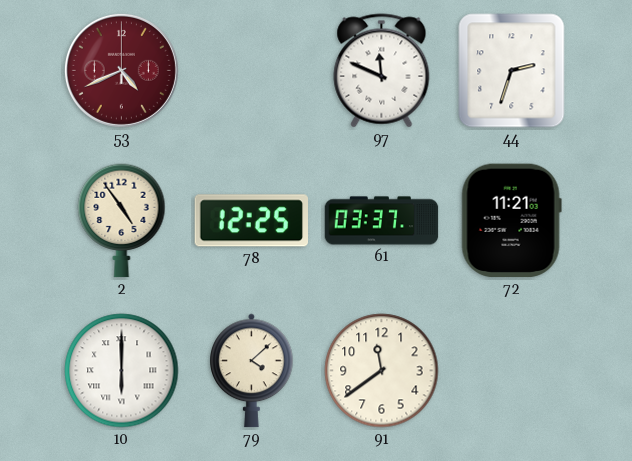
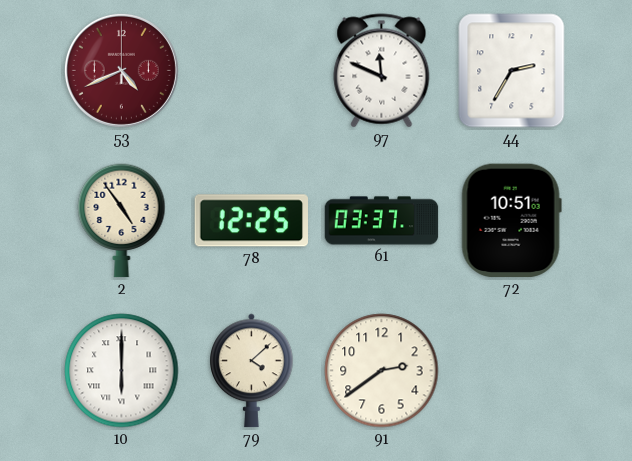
44: 2:33 -> 2:35
72: 11:21 -> 10:51
91: 11:39 -> 2:39
